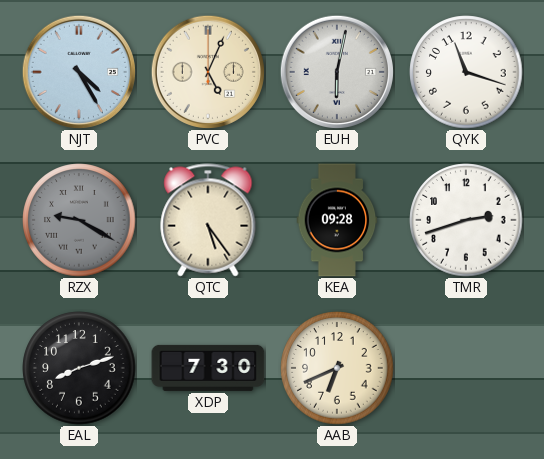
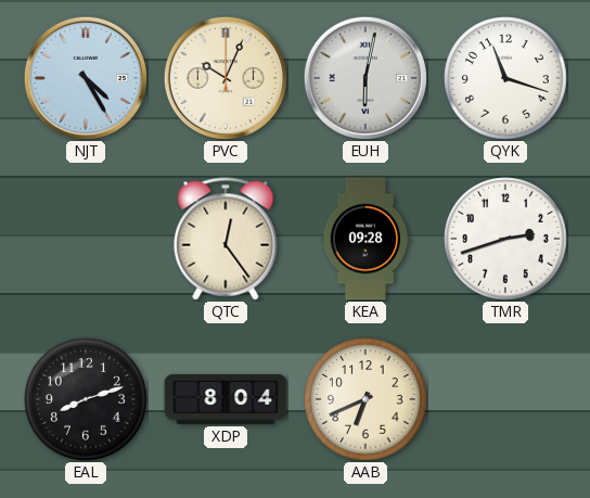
PVC: 5:04 -> 10:04
RZX: 9:20 -> none
QTC: 5:24 -> 12:24
XDP: 7:30 -> 8:04
